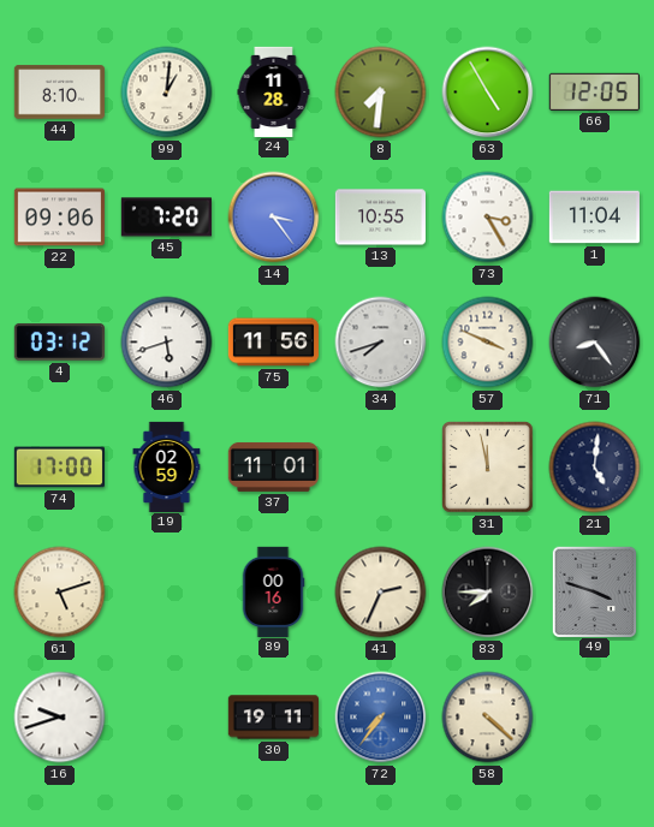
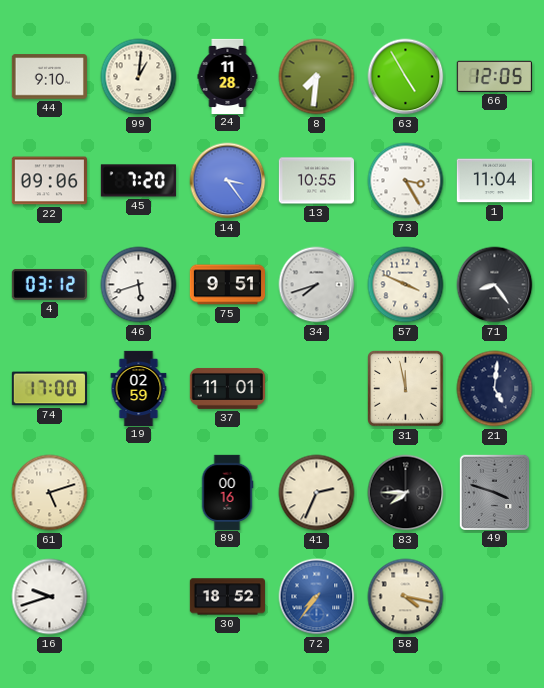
44: 8:10 -> 9:10
75: 11:56 -> 9:51
30: 19:11 -> 18:52
58: 4:22 -> 4:17
